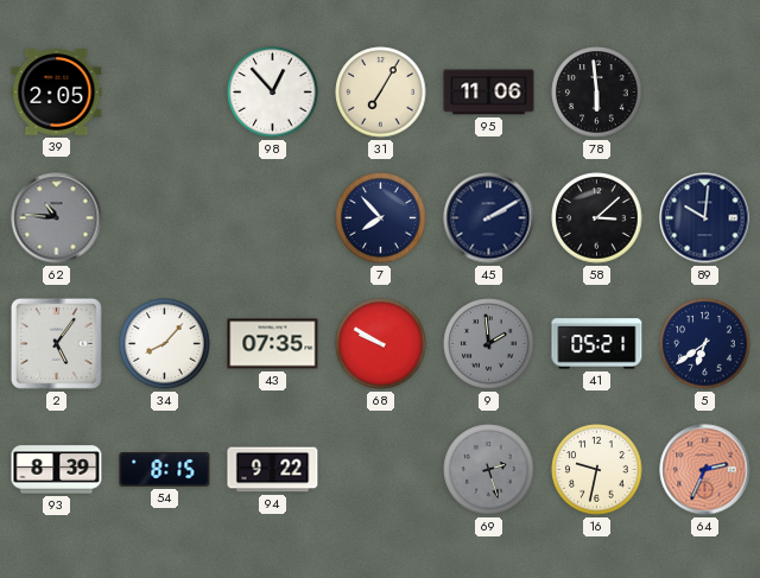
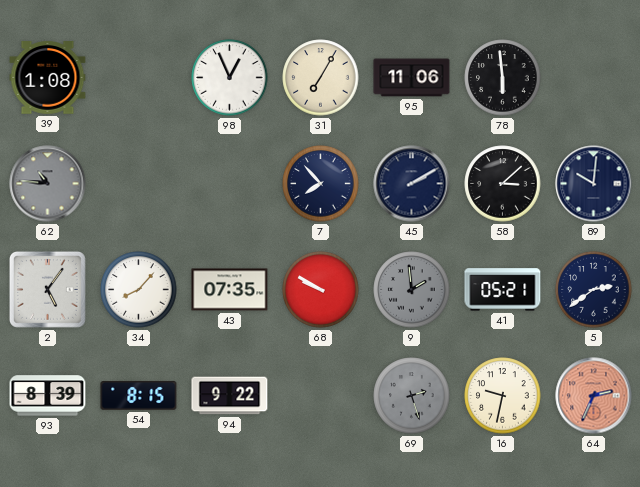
39: 2:05 -> 1:08
98: 12:53 -> 12:56
5: 6:39 -> 2:39
